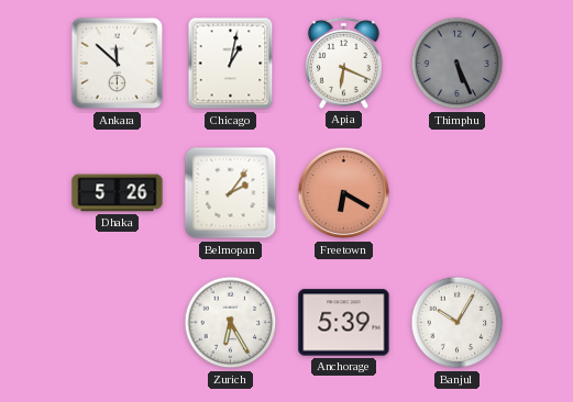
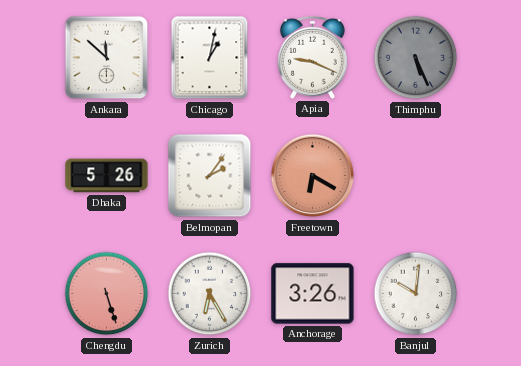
Apia: 6:19 -> 9:19
Chengdu: none -> 5:27
Anchorage: 5:39 -> 3:26
Banjul: 10:05 -> 10:01
